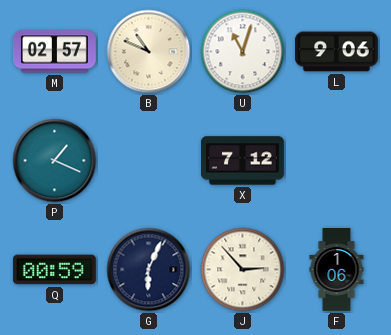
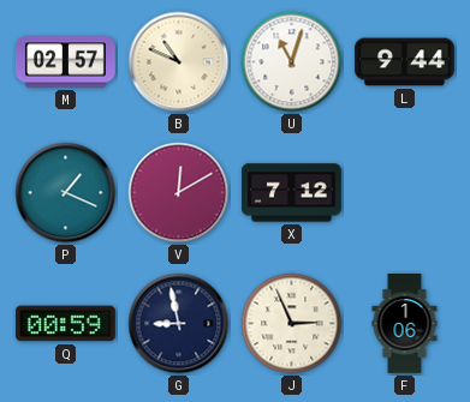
L: 9:06 -> 9:44
V: none -> 12:10
G: 6:04 -> 8:58
J: 2:53 -> 2:56
